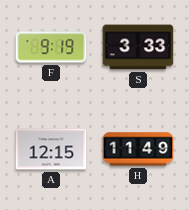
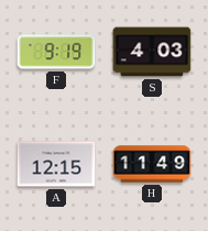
S: 3:33 -> 4:03
